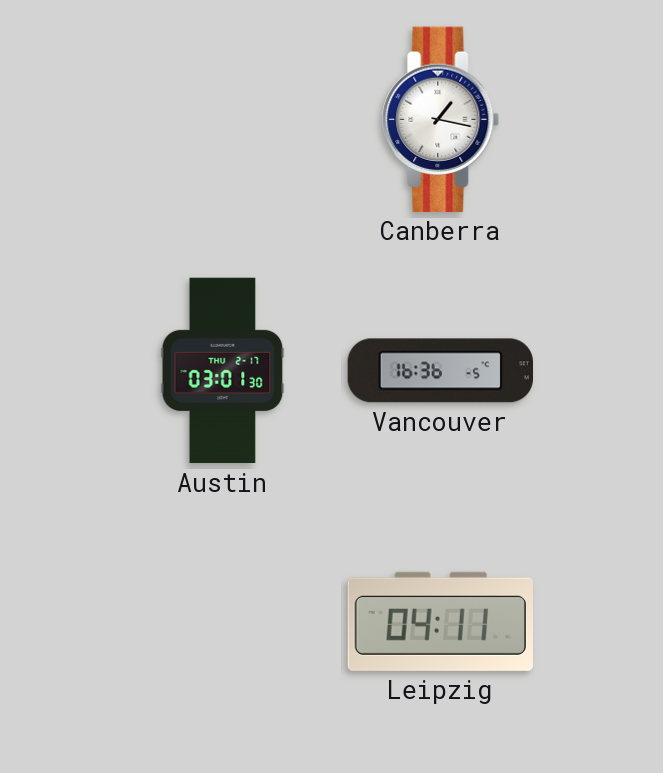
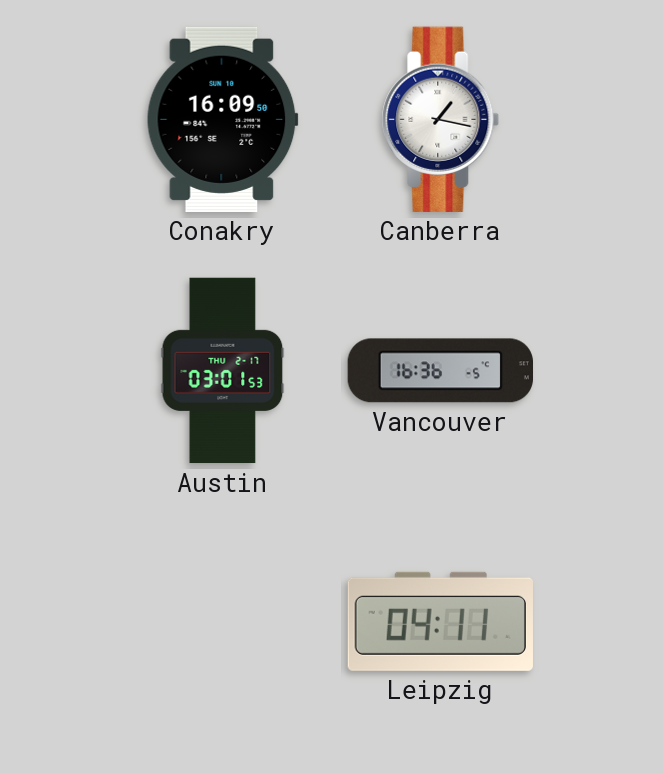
Conakry: none -> 16:09
Austin: 03:01:30 -> 03:01:53
